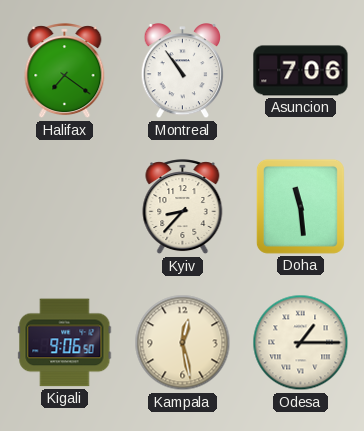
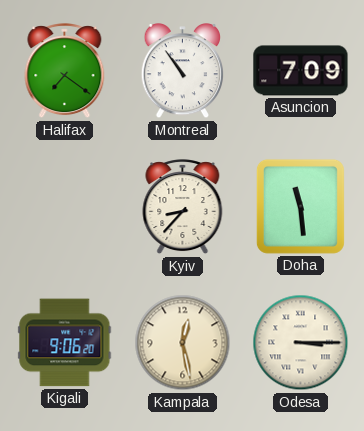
Asuncion: 7:06 -> 7:09
Kigali: 9:06:50 -> 9:06:20
Odesa: 1:15 -> 3:15
